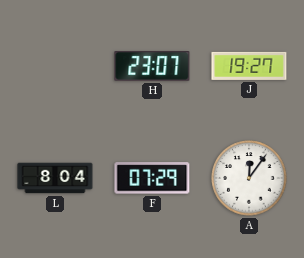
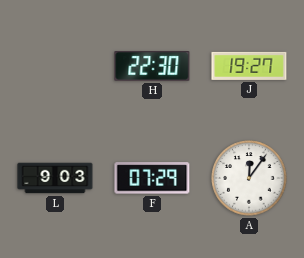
H: 23:07 -> 22:30
L: 8:04 -> 9:03
